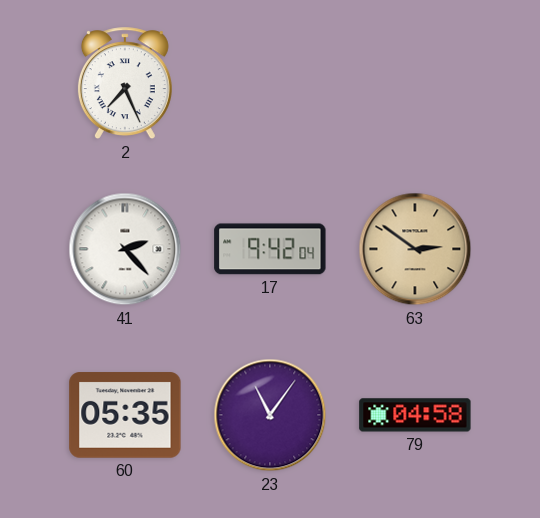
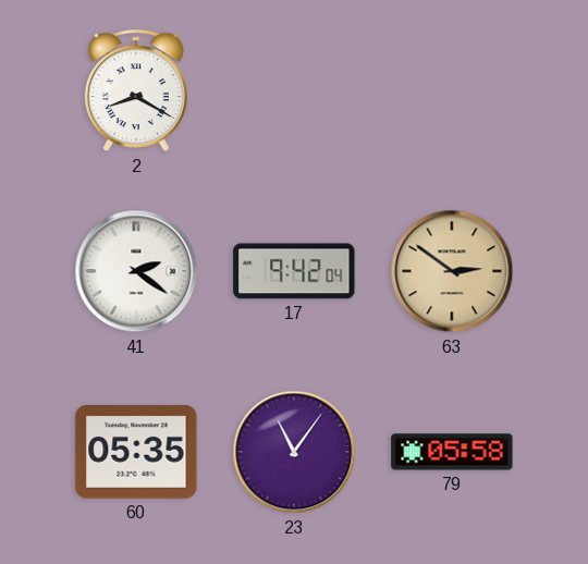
2: 7:26 -> 8:20
41: 2:23 -> 2:21
79: 04:58 -> 05:58
